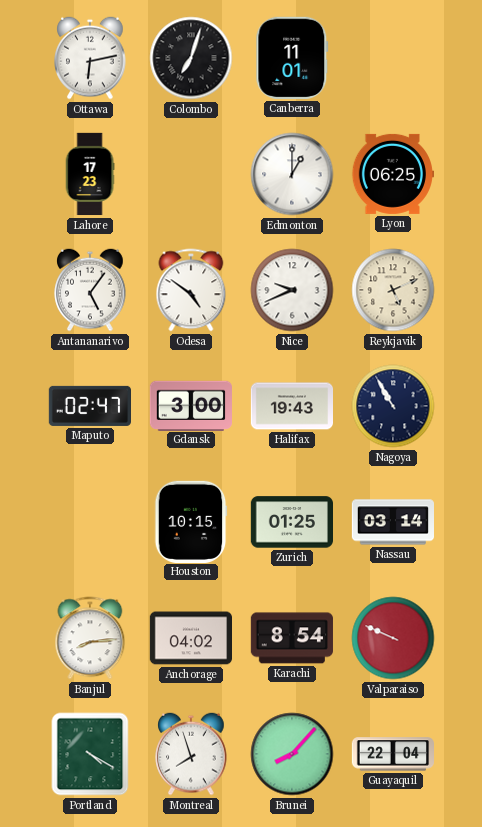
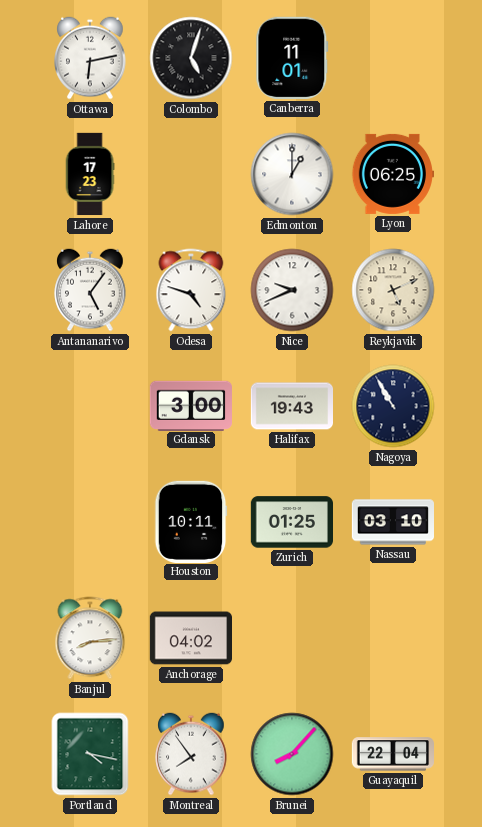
Colombo: 7:03 -> 5:03
Odesa: 4:51 -> 4:48
Maputo: 02:47 -> none
Houston: 10:15 -> 10:11
Nassau: 03:14 -> 03:10
Karachi: 8:54 -> none
Valparaiso: 9:49 -> none
Portland: 4:20 -> 4:17
Montreal: 7:57 -> 7:54
